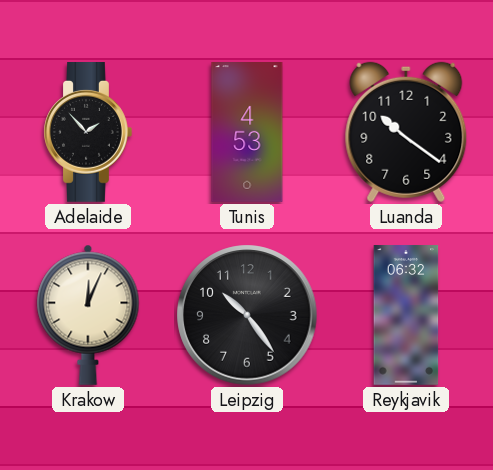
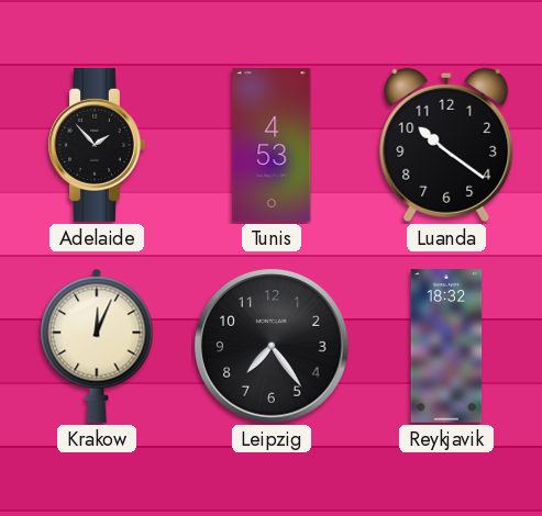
Leipzig: 10:24 -> 7:24
Reykjavik: 06:32 -> 18:32
